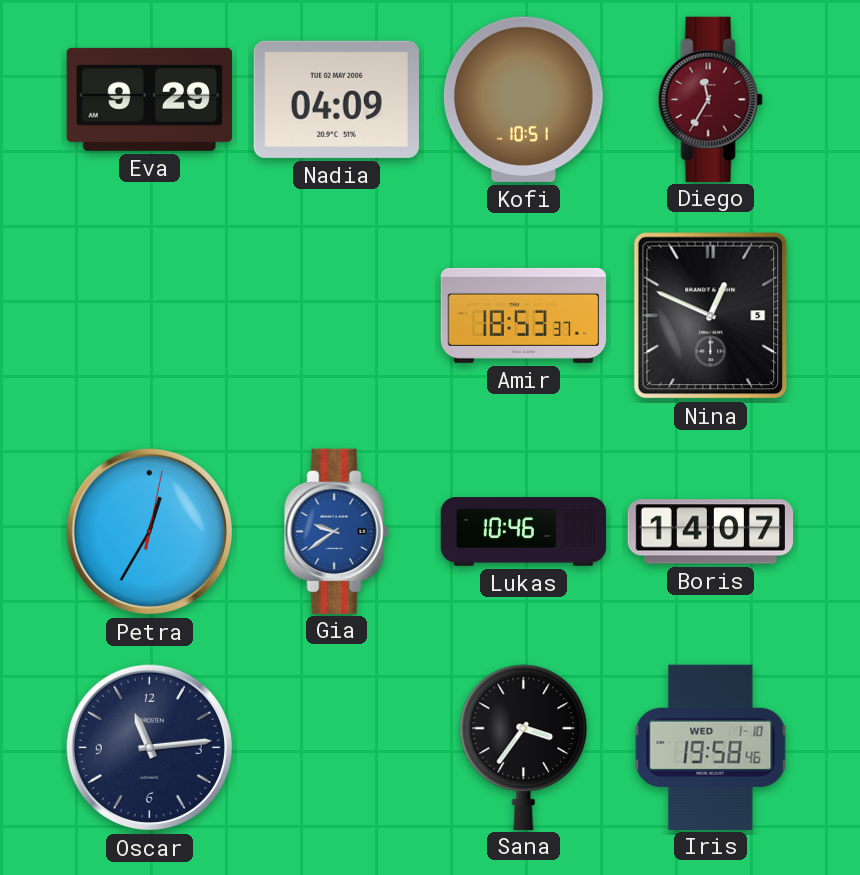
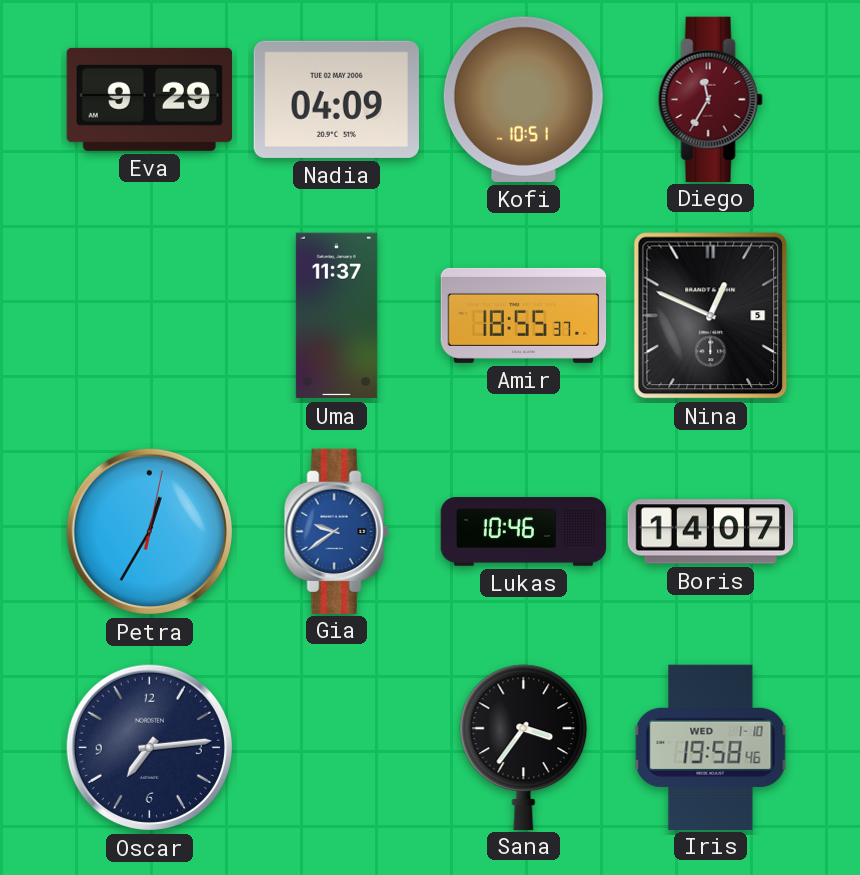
Uma: none -> 11:37
Amir: 18:53 -> 18:55
Oscar: 11:14 -> 7:14
